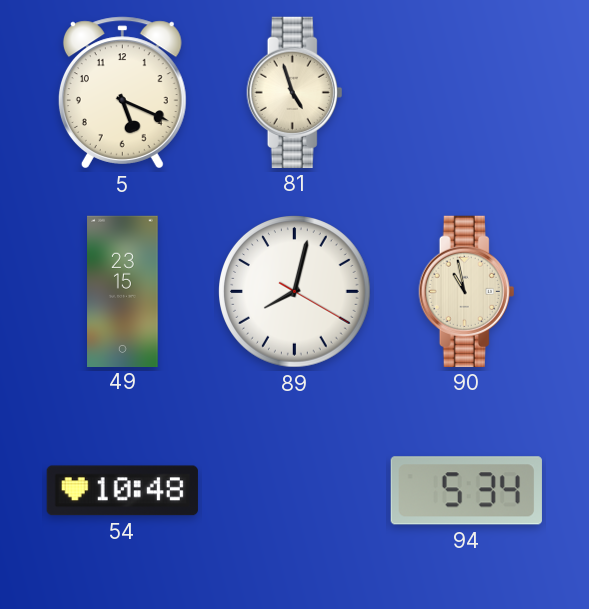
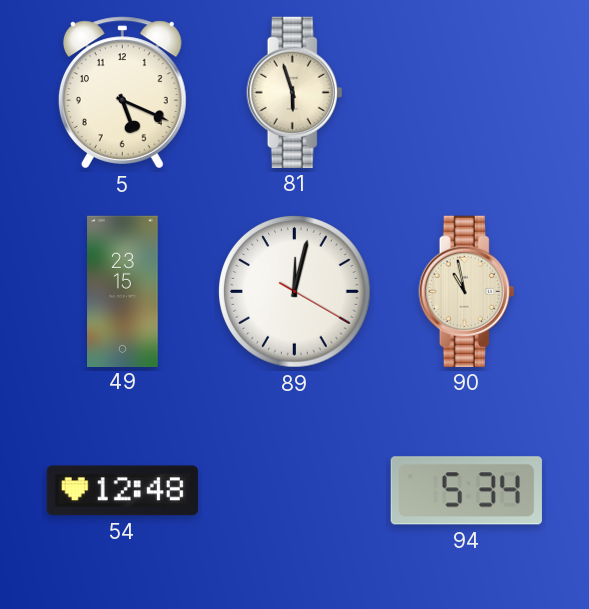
81: 4:57 -> 5:57
89: 8:02 -> 12:02
54: 10:48 -> 12:48
